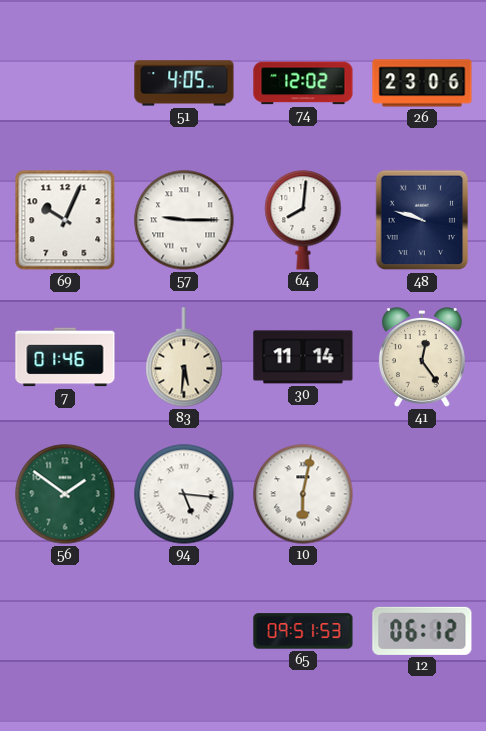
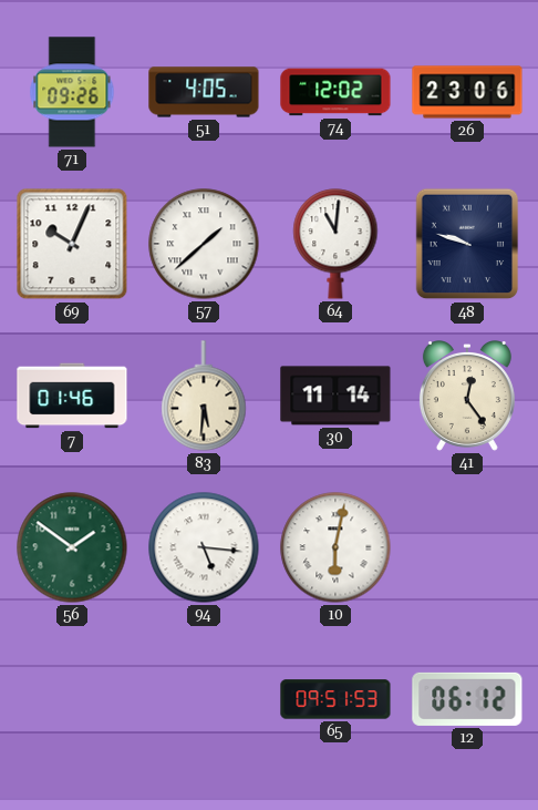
71: none -> 09:26
57: 9:15 -> 1:38
64: 8:01 -> 11:01
